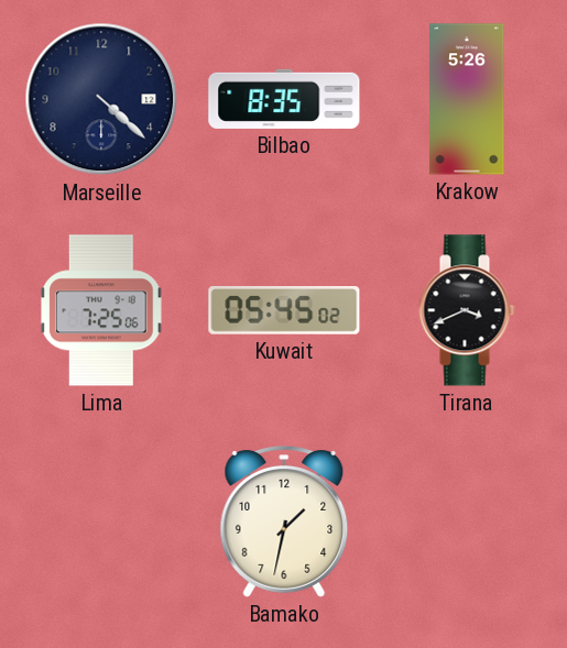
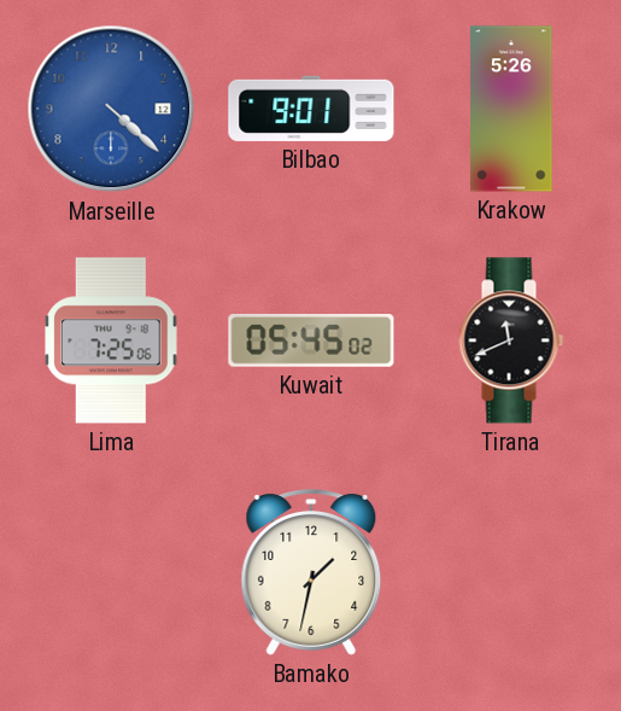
Marseille dial: navy -> blue
Bilbao: 8:35 -> 9:01
Tirana: 3:41 -> 11:41
